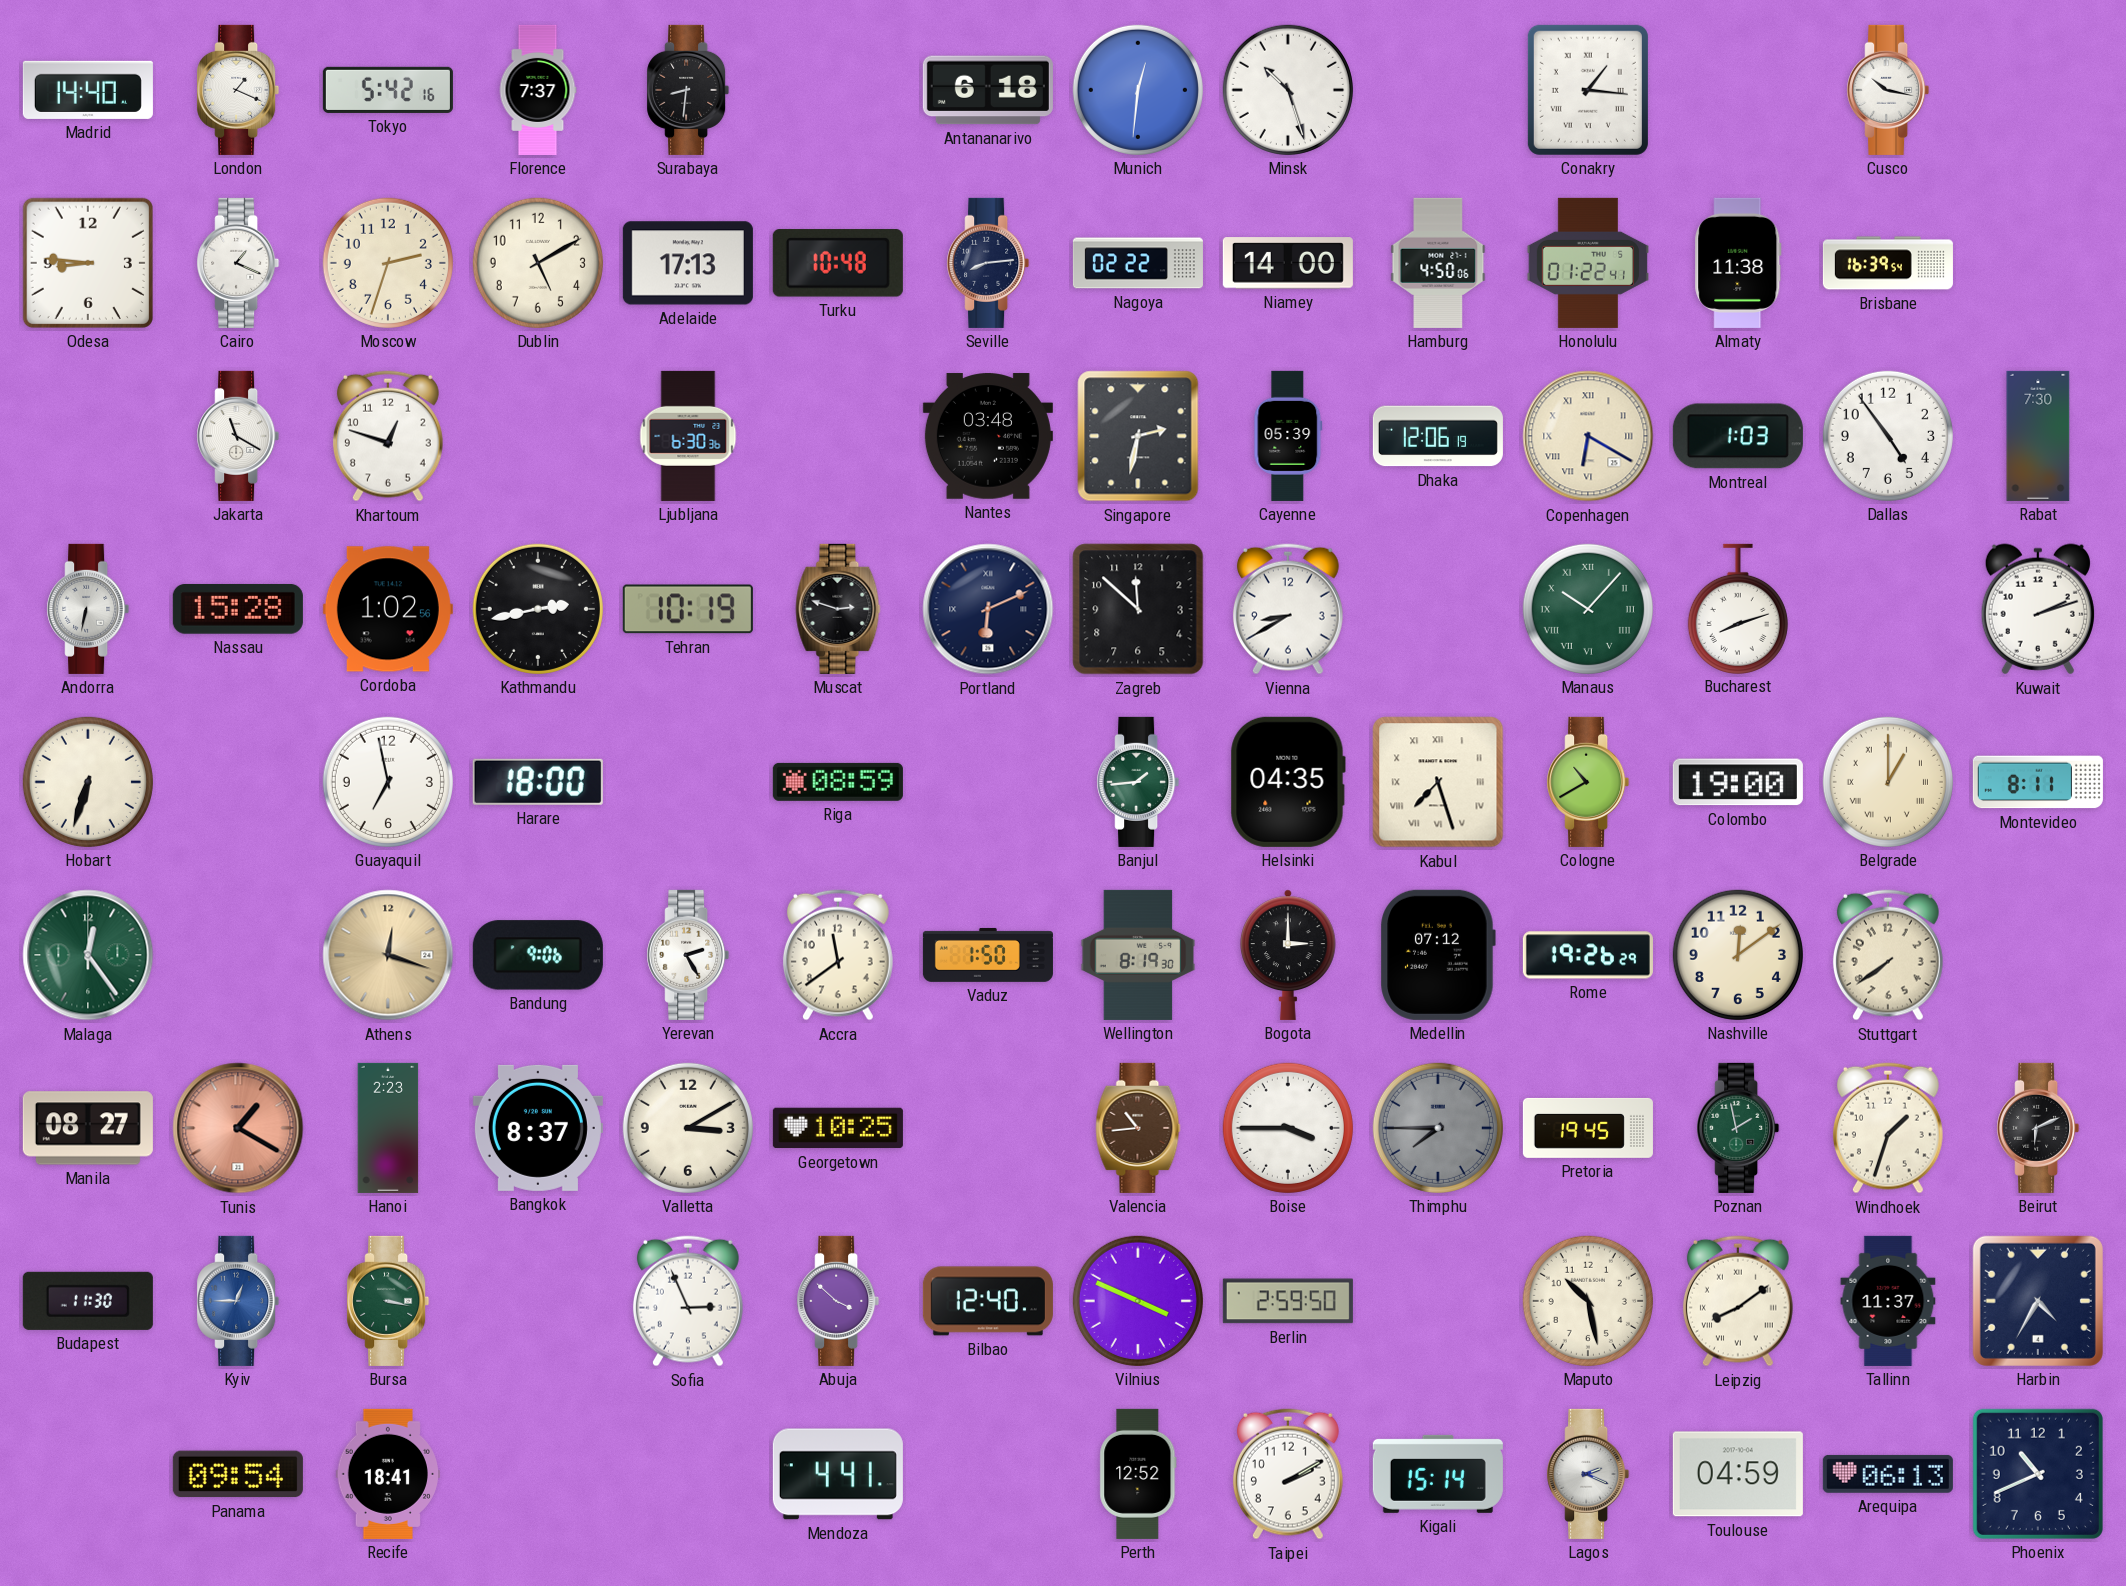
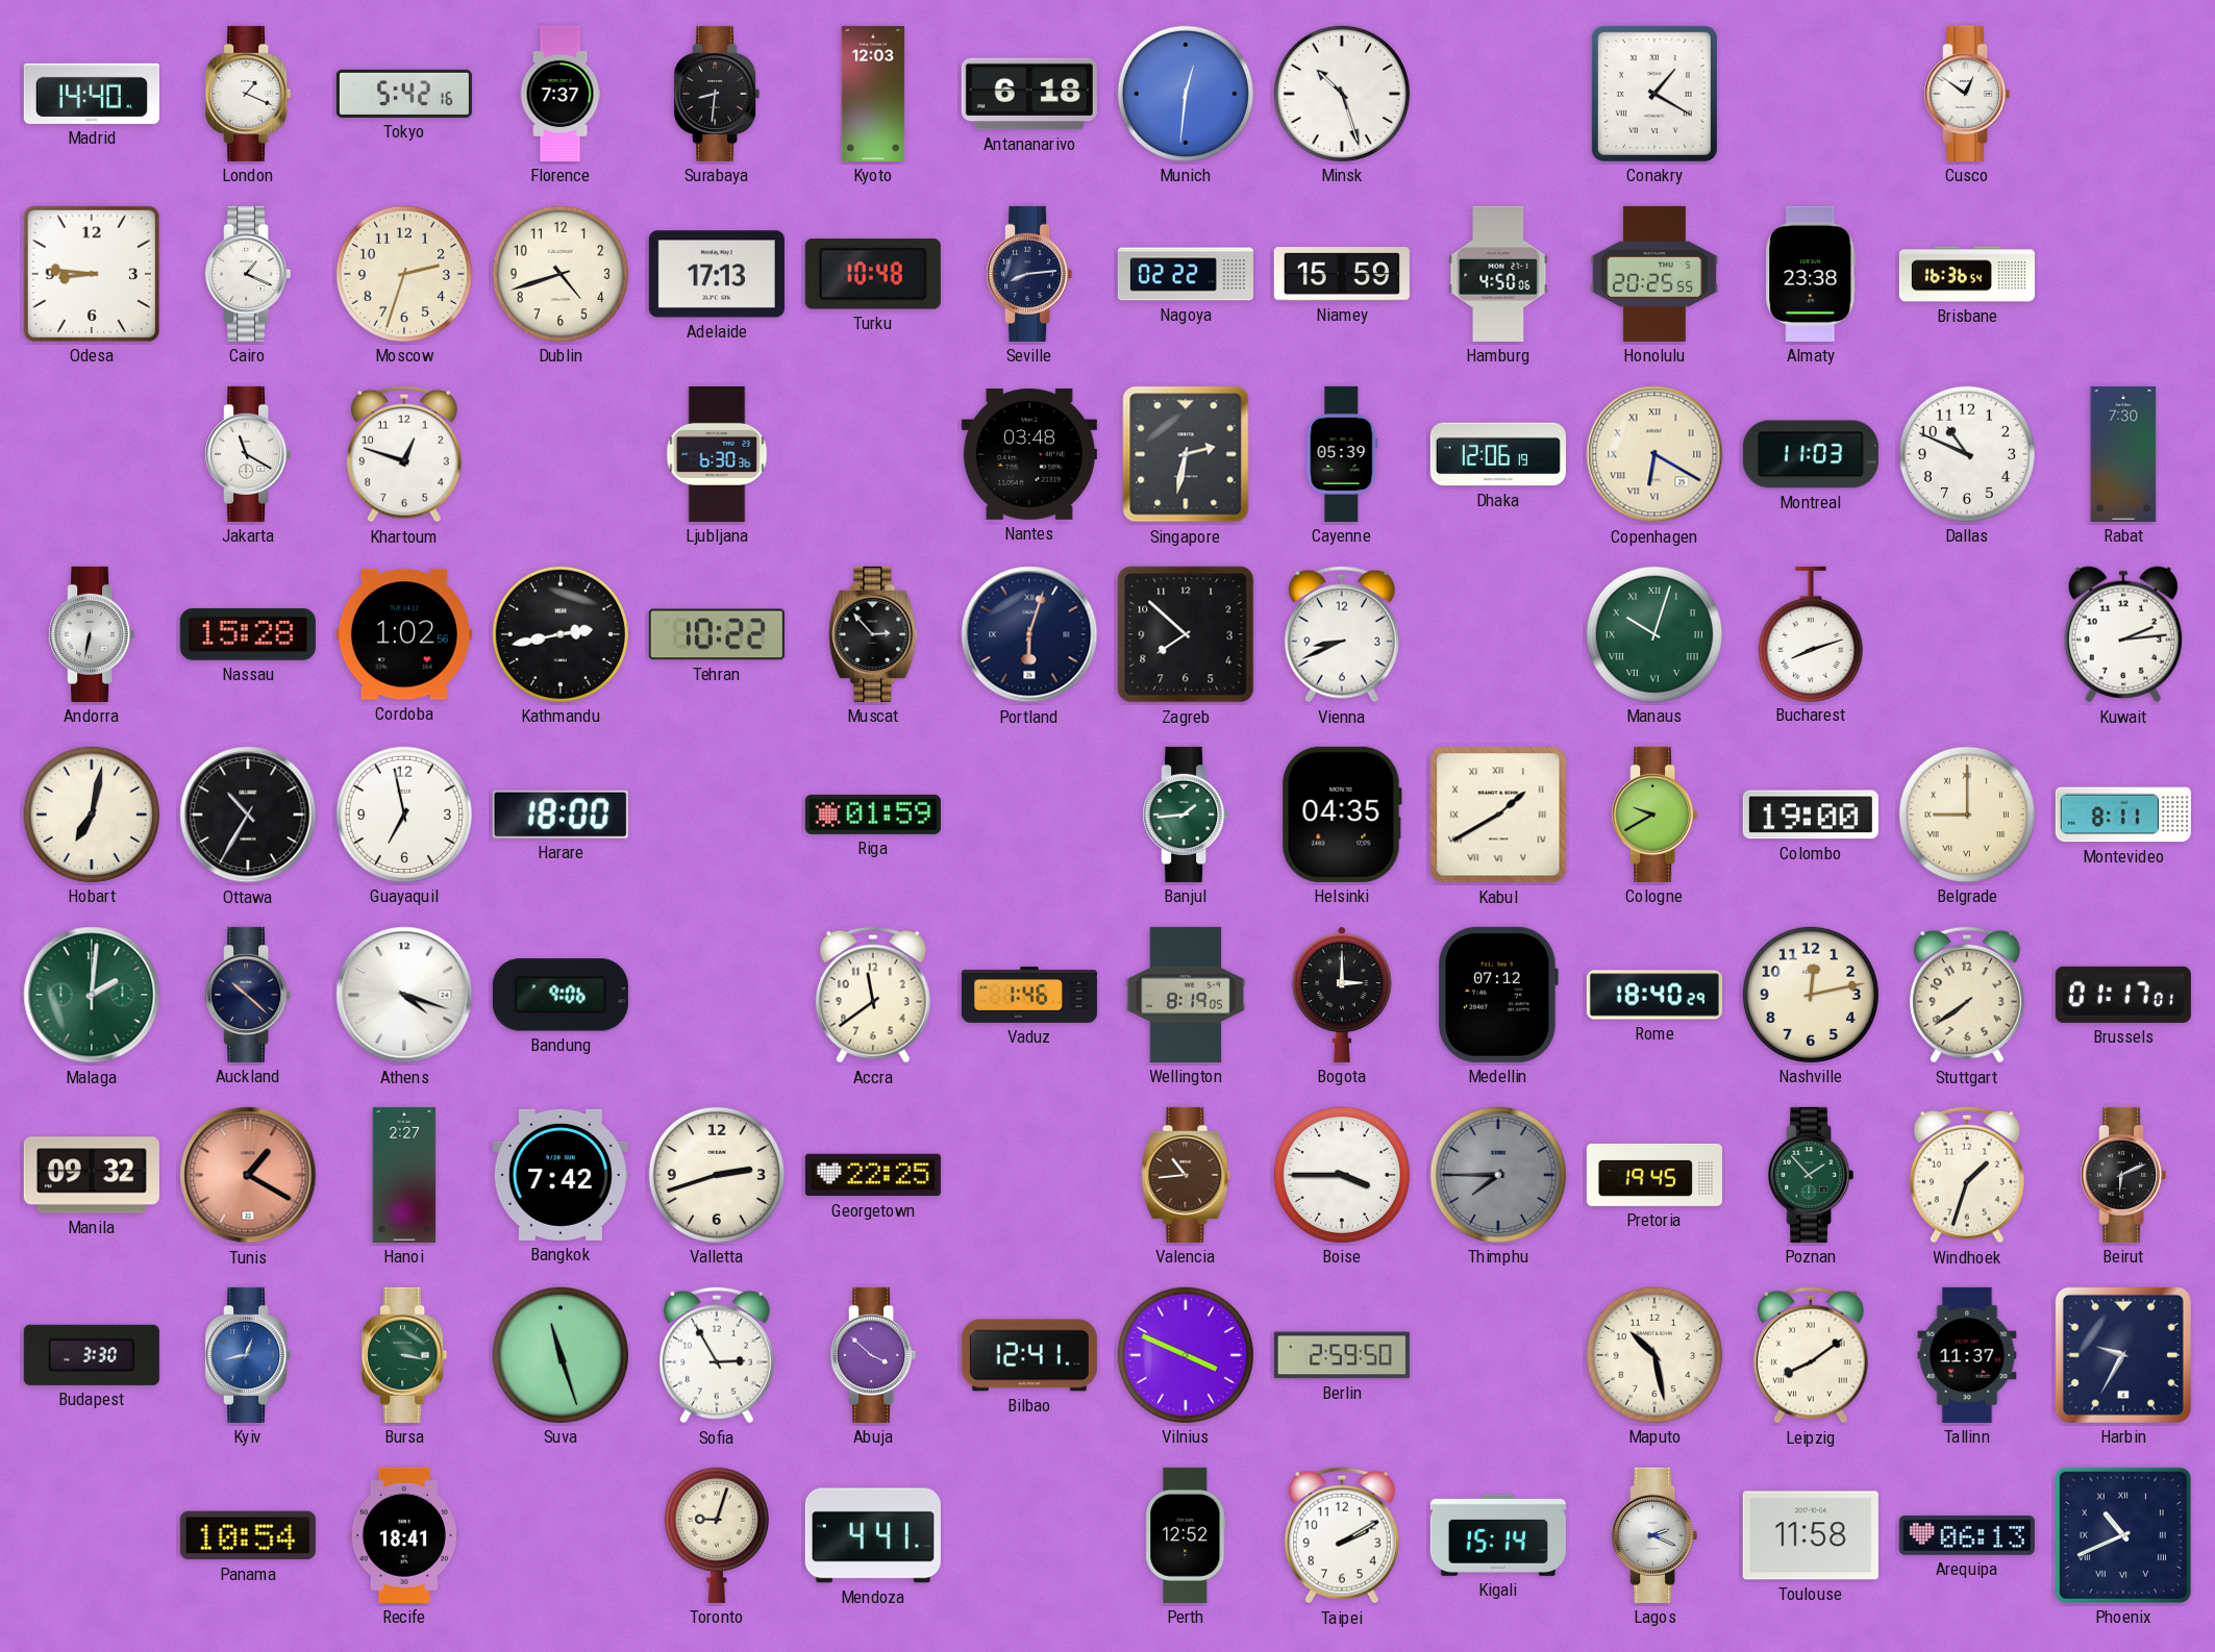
Kyoto: none -> 12:03
Conakry: 1:16 -> 1:20
Cusco: 10:17 -> 12:51
Dublin: 5:10 -> 4:42
Niamey: 14:00 -> 15:59
Honolulu: 01:22 -> 20:25
Almaty: 11:38 -> 23:38
Brisbane: 16:39 -> 16:36
Montreal: 1:03 -> 11:03
Dallas: 4:54 -> 10:49
Tehran: 10:19 -> 10:22
Muscat: 2:48 -> 2:53
Portland: 6:11 -> 6:03
Zagreb: 11:52 -> 7:52
Vienna: 8:40 -> 8:41
Manaus: 10:07 -> 10:03
Kuwait: 2:12 -> 2:14
Hobart: 6:33 -> 7:02
Ottawa: none -> 10:35
Riga: 08:59 -> 01:59
Kabul: 7:27 -> 1:40
Cologne: 10:40 -> 9:40
Belgrade: 1:00 -> 9:00
Malaga: 12:24 -> 2:01
Auckland: none -> 10:22
Athens: 12:18 -> 4:18
Athens dial: champagne -> white
Yerevan: 2:25 -> none
Vaduz: 1:50 -> 1:46
Wellington: 8:19:30 -> 8:19:05
Rome: 19:26 -> 18:40
Nashville: 12:09 -> 12:13
Brussels: none -> 01:17
Manila: 08:27 -> 09:32
Hanoi: 2:23 -> 2:27
Bangkok: 8:37 -> 7:42
Valletta: 3:10 -> 2:42
Georgetown: 10:25 -> 22:25
Poznan: 1:58 -> 1:53
Budapest: 11:30 -> 3:30
Kyiv: 12:45 -> 12:43
Suva: none -> 11:27
Sofia: 2:56 -> 2:55
Bilbao: 12:40 -> 12:41
Harbin: 4:35 -> 9:35
Panama: 09:54 -> 10:54
Toronto: none -> 9:03
Toulouse: 04:59 -> 11:58
Phoenix numerals: Arabic -> Roman
